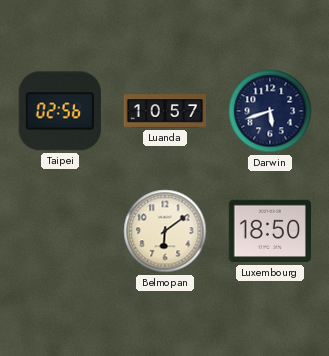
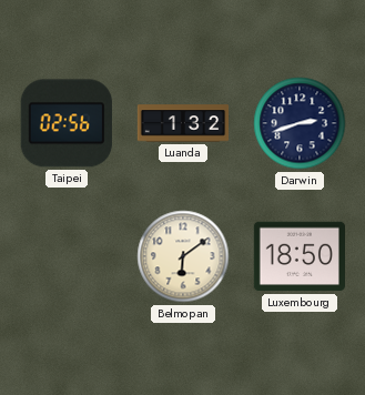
Luanda: 10:57 -> 1:32
Darwin: 5:42 -> 2:42
